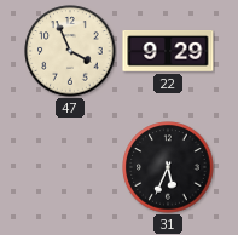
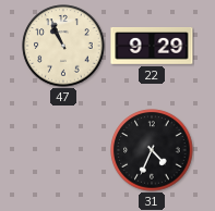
47: 3:56 -> 10:56
31: 5:34 -> 4:34
